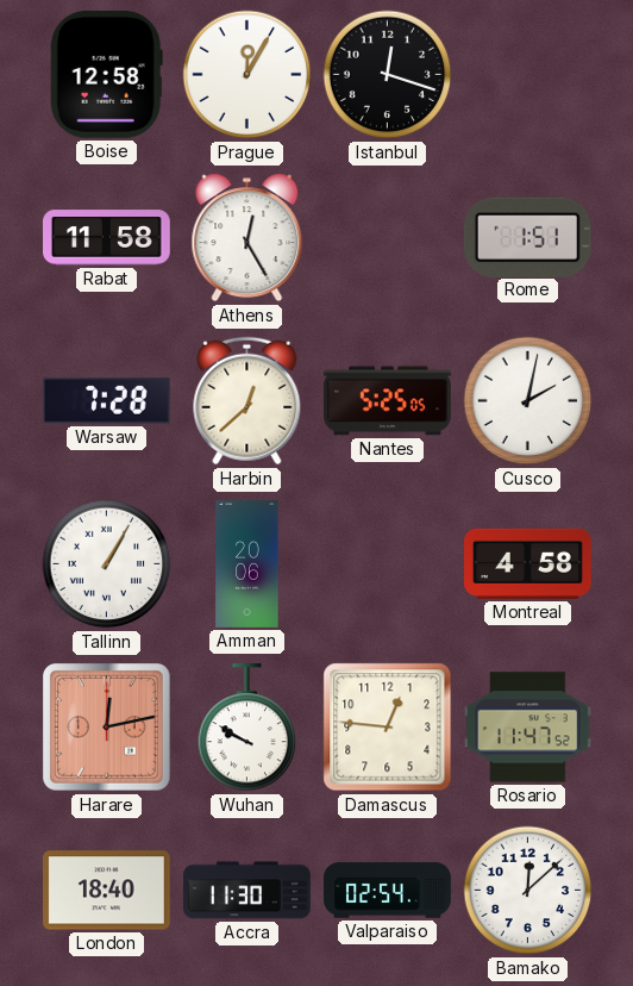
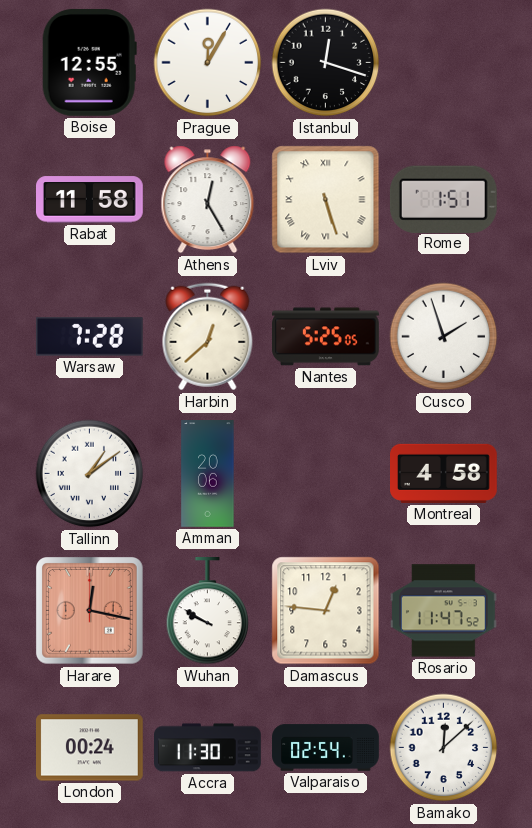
Boise: 12:58 -> 12:55
Lviv: none -> 5:27
Cusco: 2:02 -> 1:57
Tallinn: 1:05 -> 1:09
Harare: 12:13 -> 12:17
London: 18:40 -> 00:24
